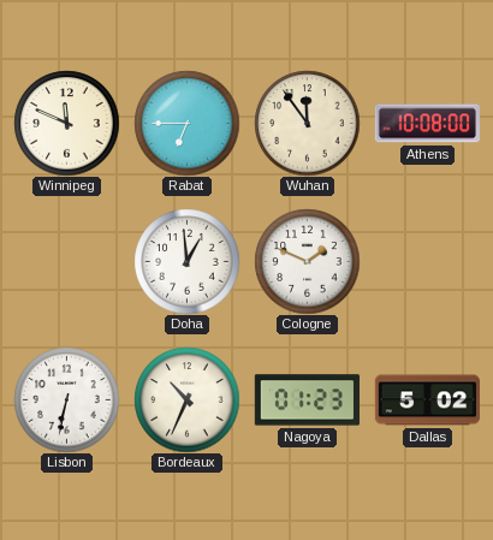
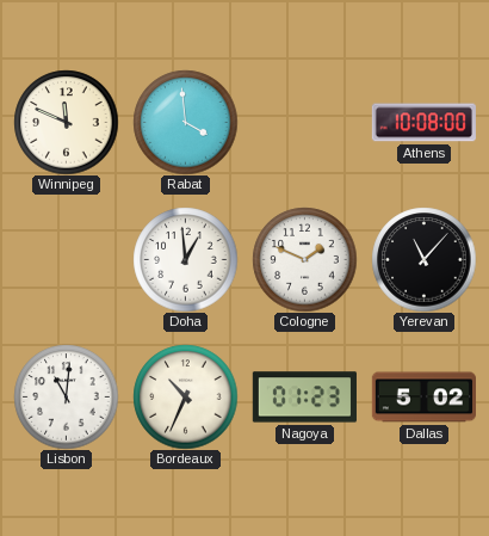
Rabat: 6:45 -> 3:59
Wuhan: 11:54 -> none
Yerevan: none -> 11:07
Lisbon: 6:32 -> 11:01
